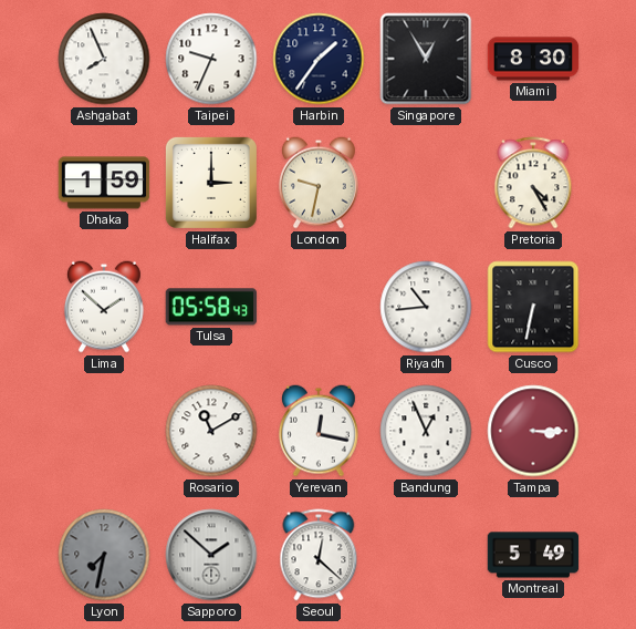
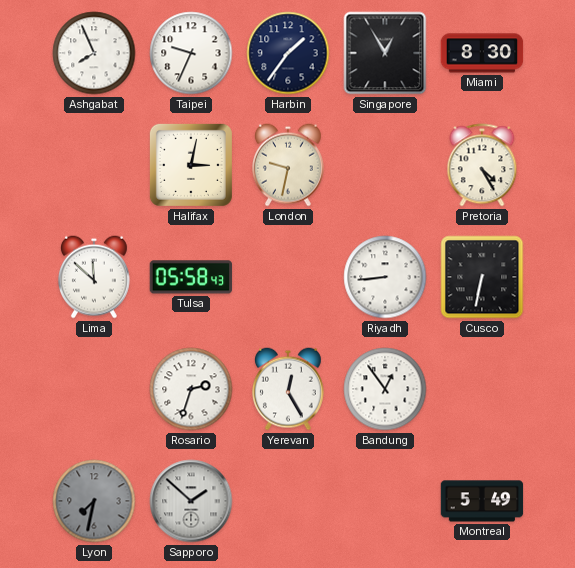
Dhaka: 1:59 -> none
Halifax: 3:00 -> 3:02
Lima: 1:52 -> 11:52
Riyadh: 10:44 -> 8:44
Rosario: 11:10 -> 2:33
Yerevan: 12:17 -> 12:25
Bandung: 12:56 -> 12:54
Tampa: 3:15 -> none
Seoul: 12:22 -> none
